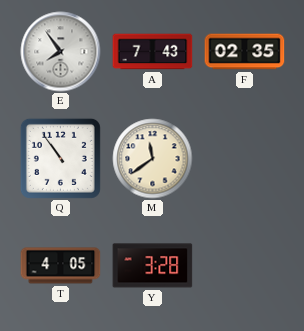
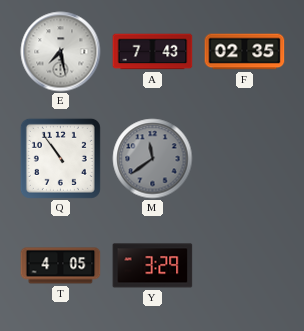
E: 7:54 -> 7:28
M dial: cream -> grey
Y: 3:28 -> 3:29
